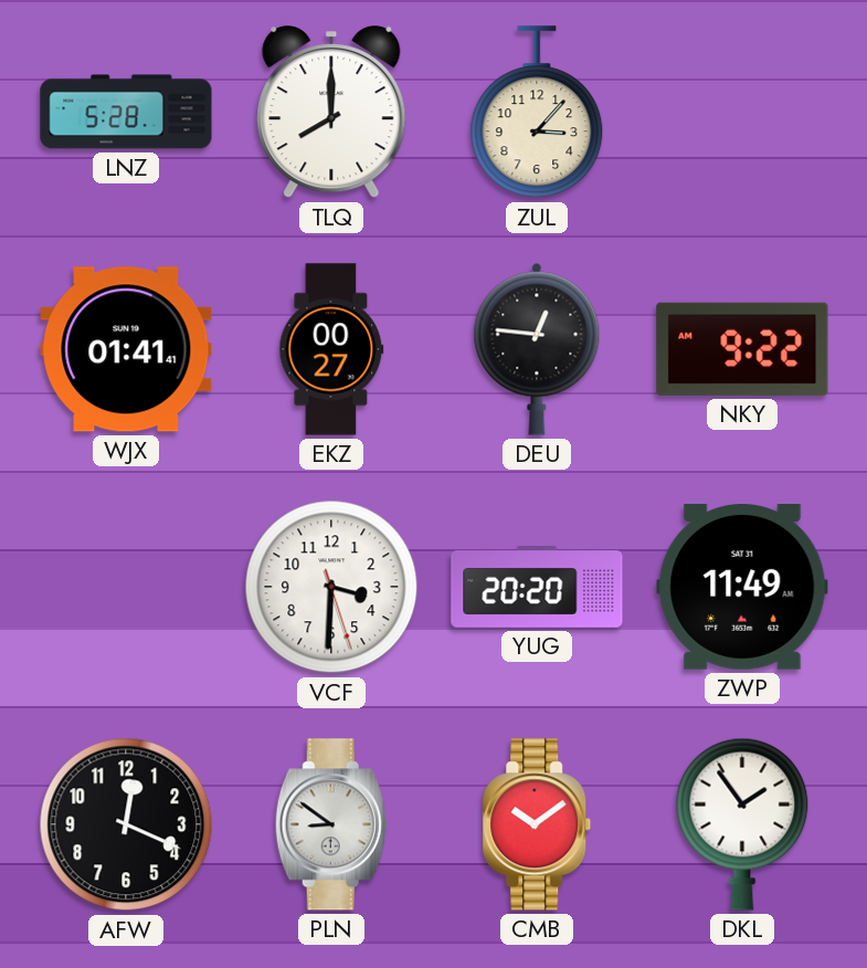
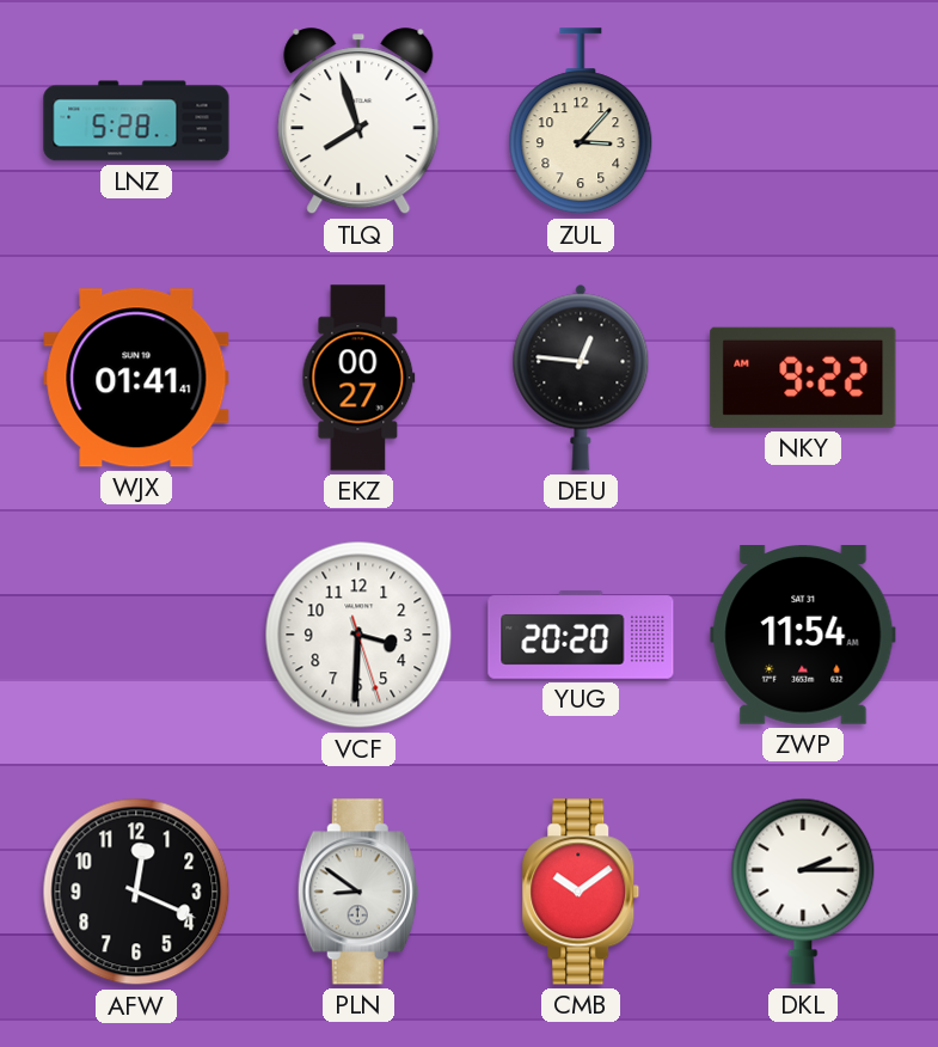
TLQ: 8:00 -> 7:57
ZWP: 11:49 -> 11:54
DKL: 1:54 -> 2:15
